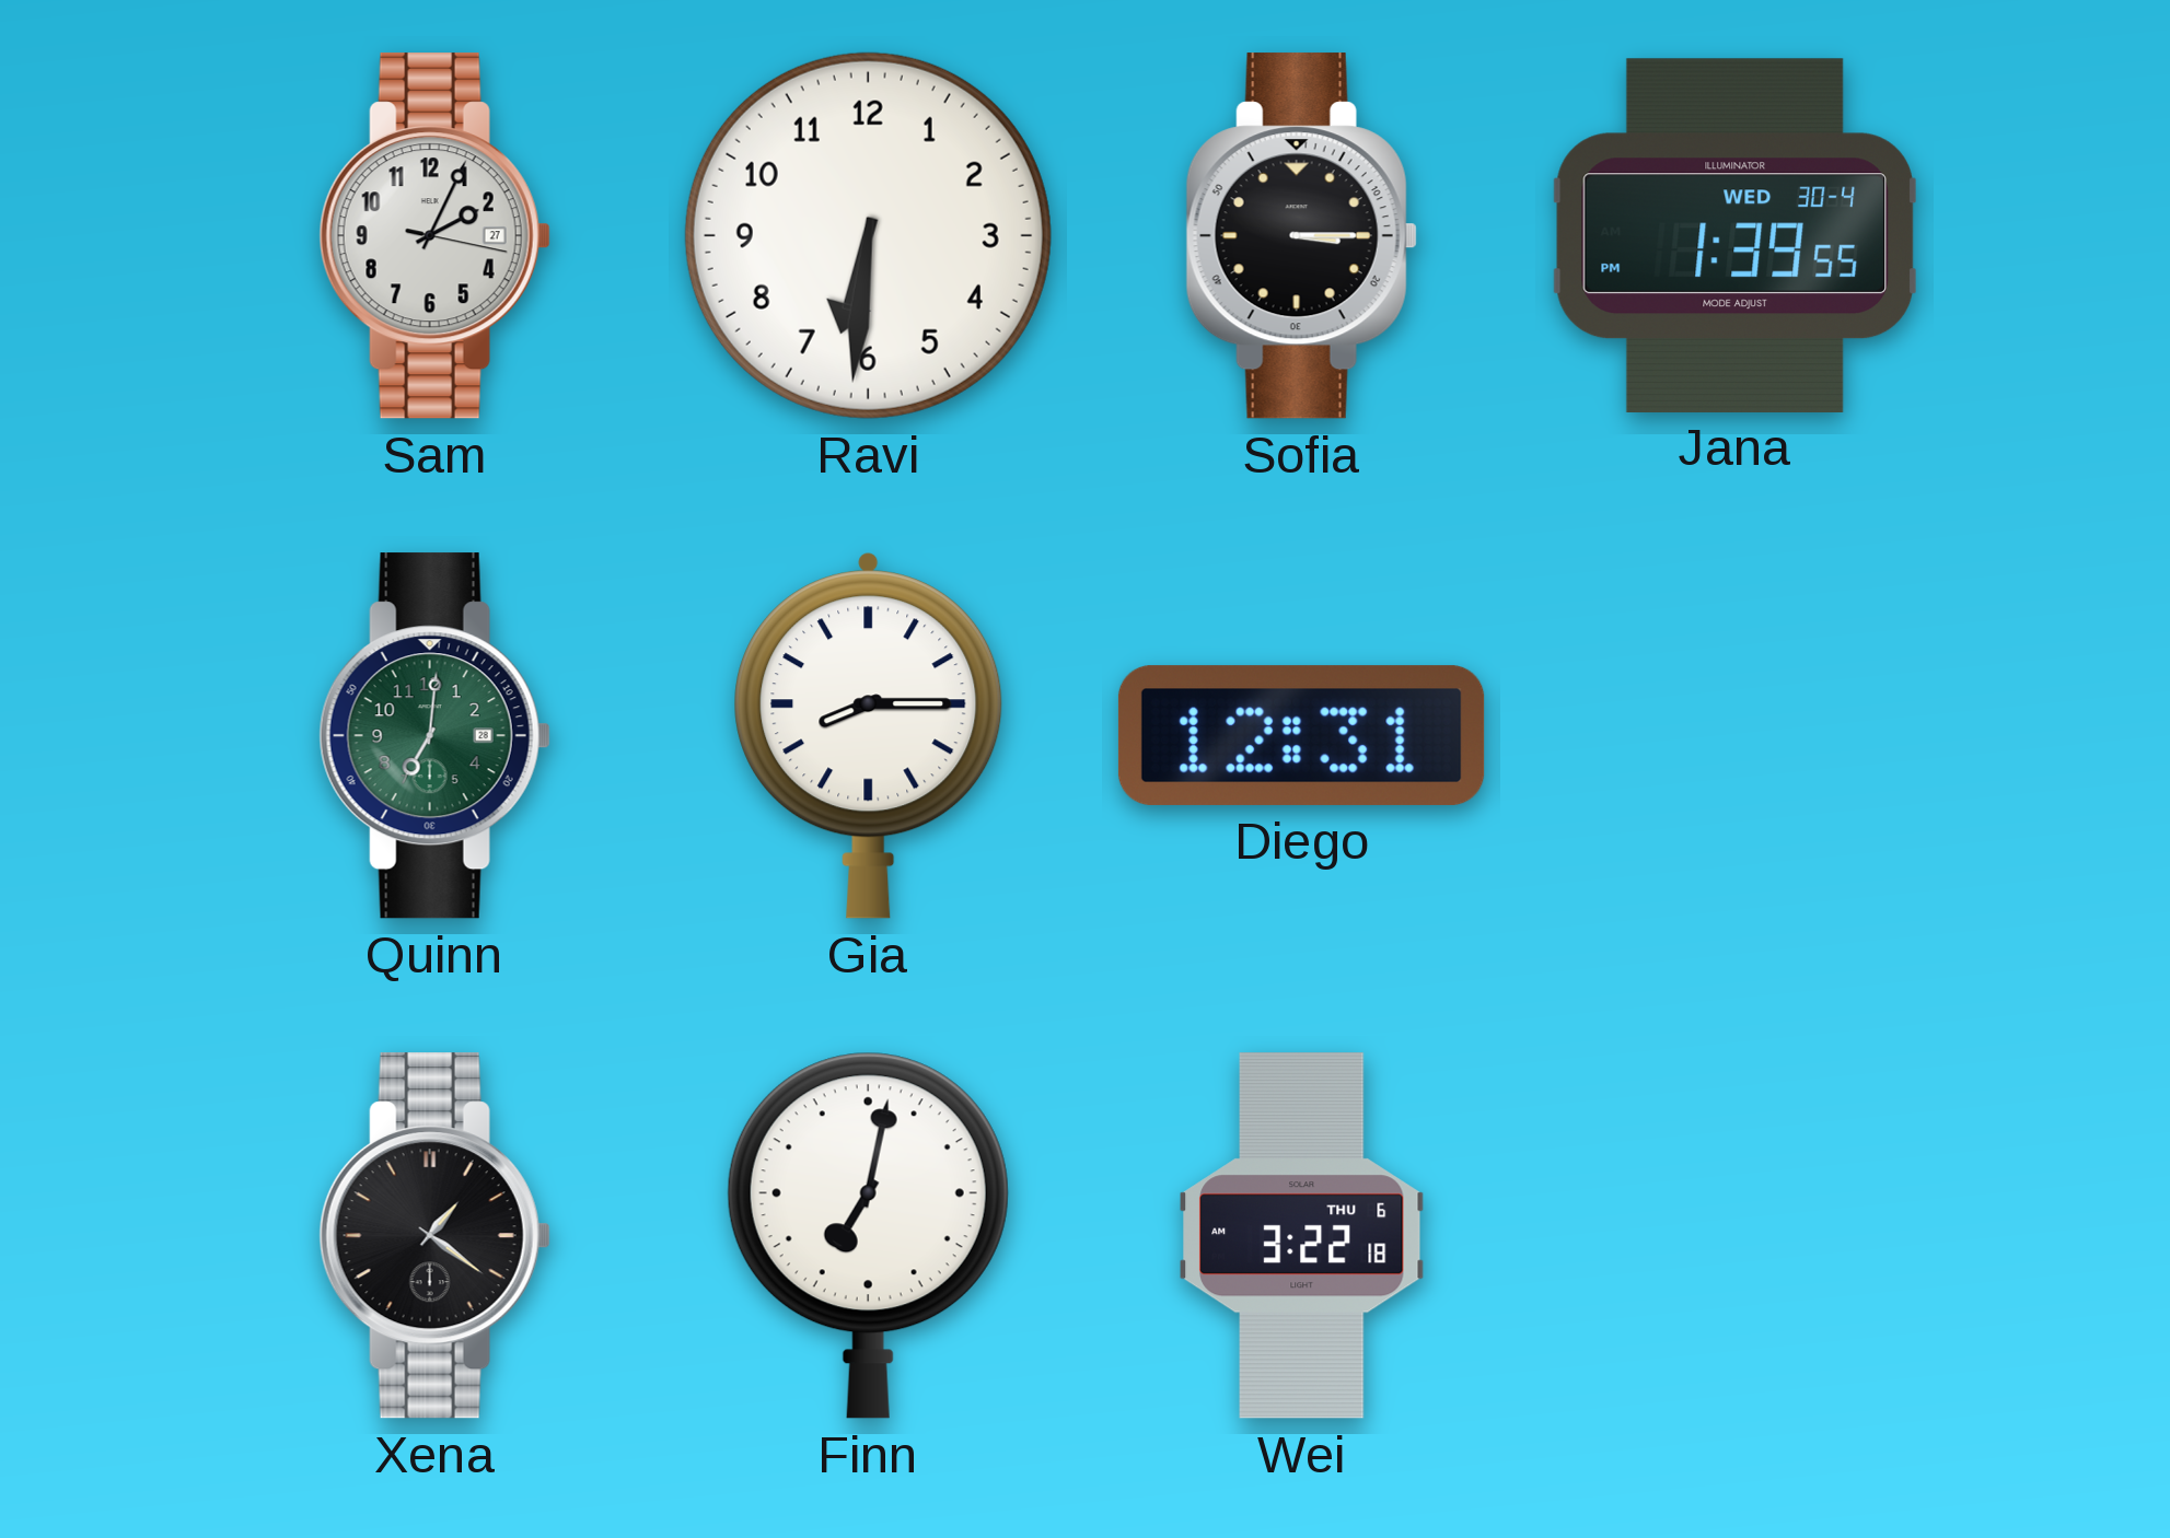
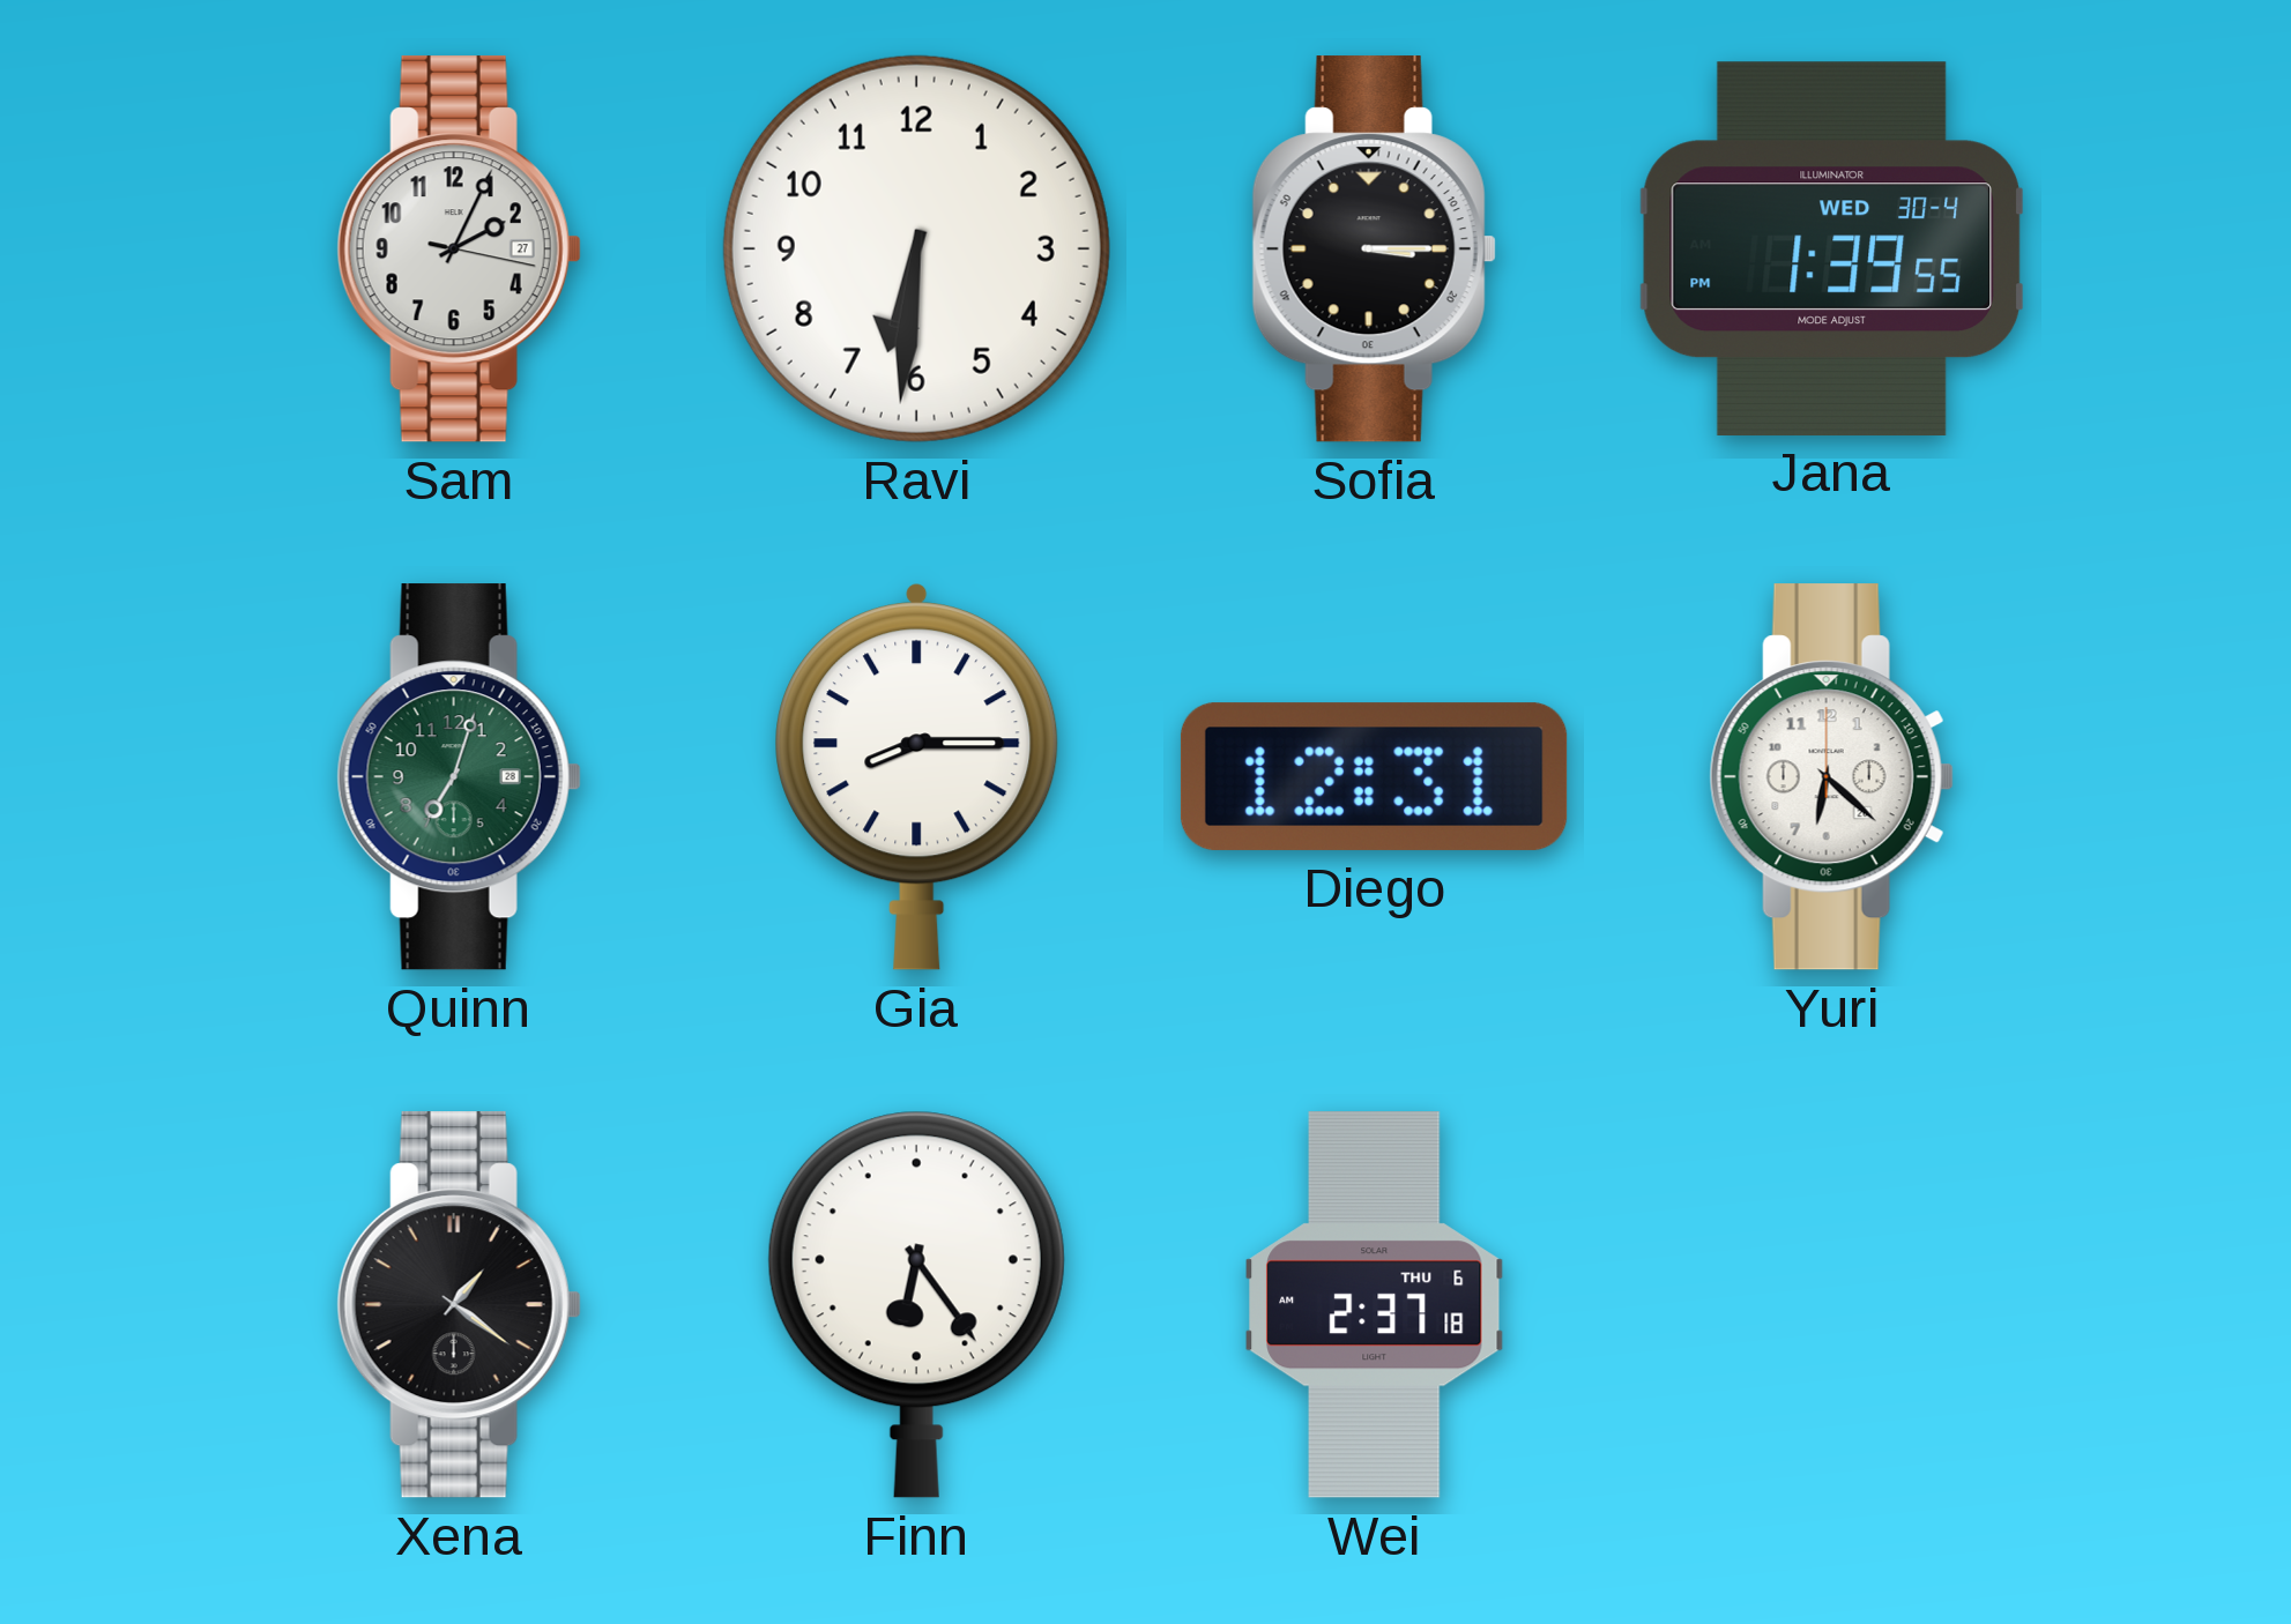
Quinn: 7:01 -> 7:03
Yuri: none -> 6:22
Finn: 7:02 -> 6:24
Wei: 3:22 -> 2:37
